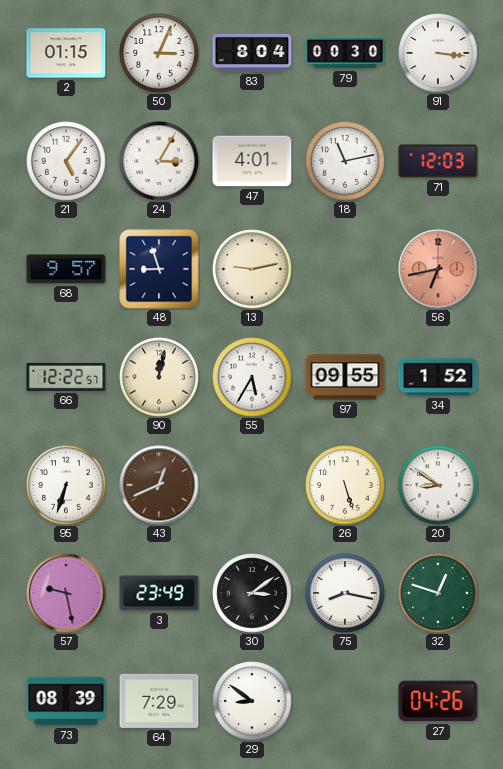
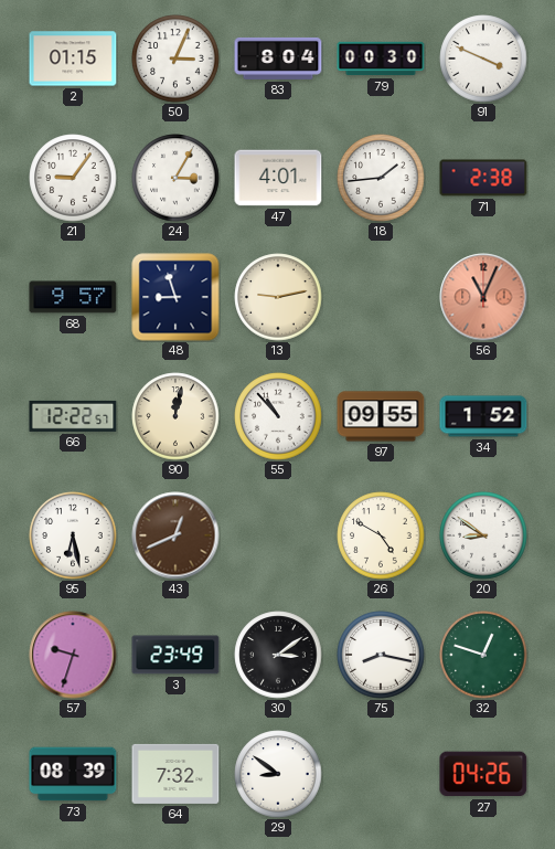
91: 3:16 -> 3:49
21: 5:06 -> 9:06
18: 11:13 -> 1:44
71: 12:03 -> 2:38
56: 6:43 -> 11:04
55: 5:35 -> 10:53
95: 6:33 -> 6:28
26: 5:27 -> 4:50
57: 9:28 -> 9:33
64: 7:29 -> 7:32
